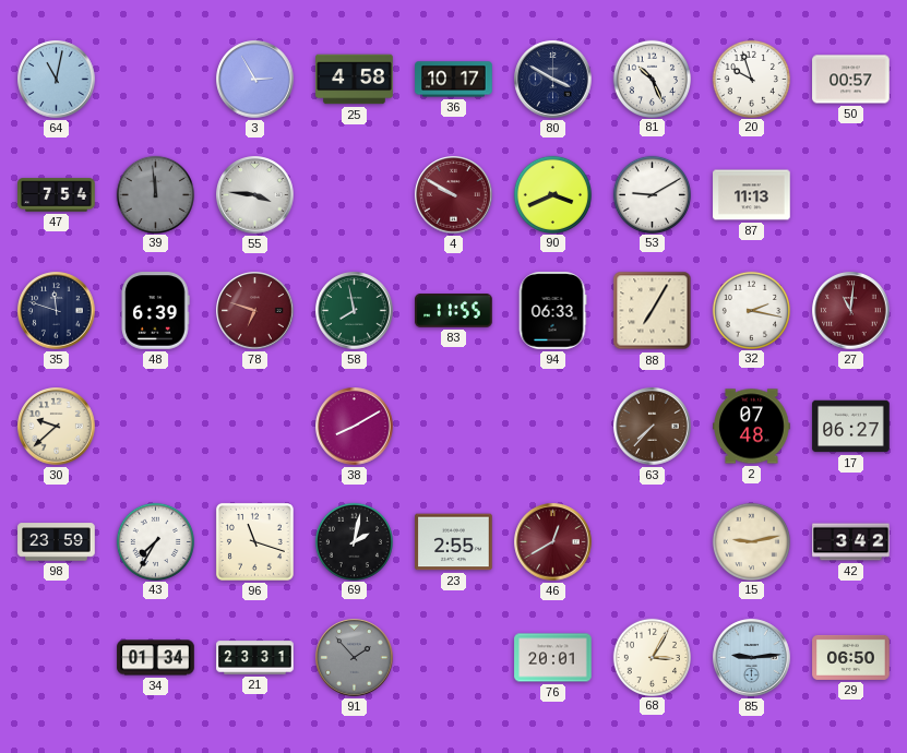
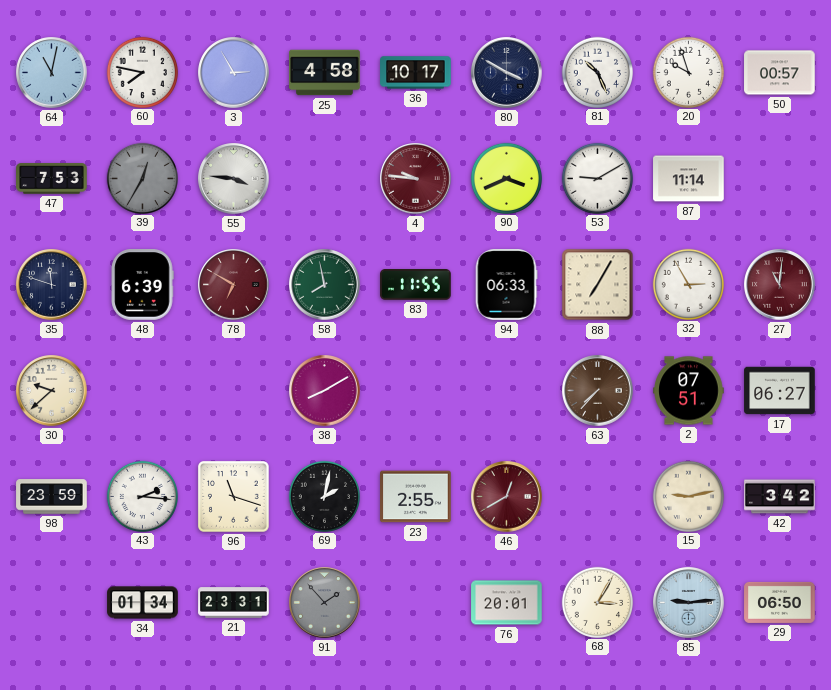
60: none -> 7:47
47: 7:54 -> 7:53
39: 11:59 -> 12:35
4: 9:50 -> 9:46
87: 11:13 -> 11:14
78: 6:48 -> 6:50
32: 2:17 -> 2:55
2: 07:48 -> 07:51
43: 7:35 -> 2:16
